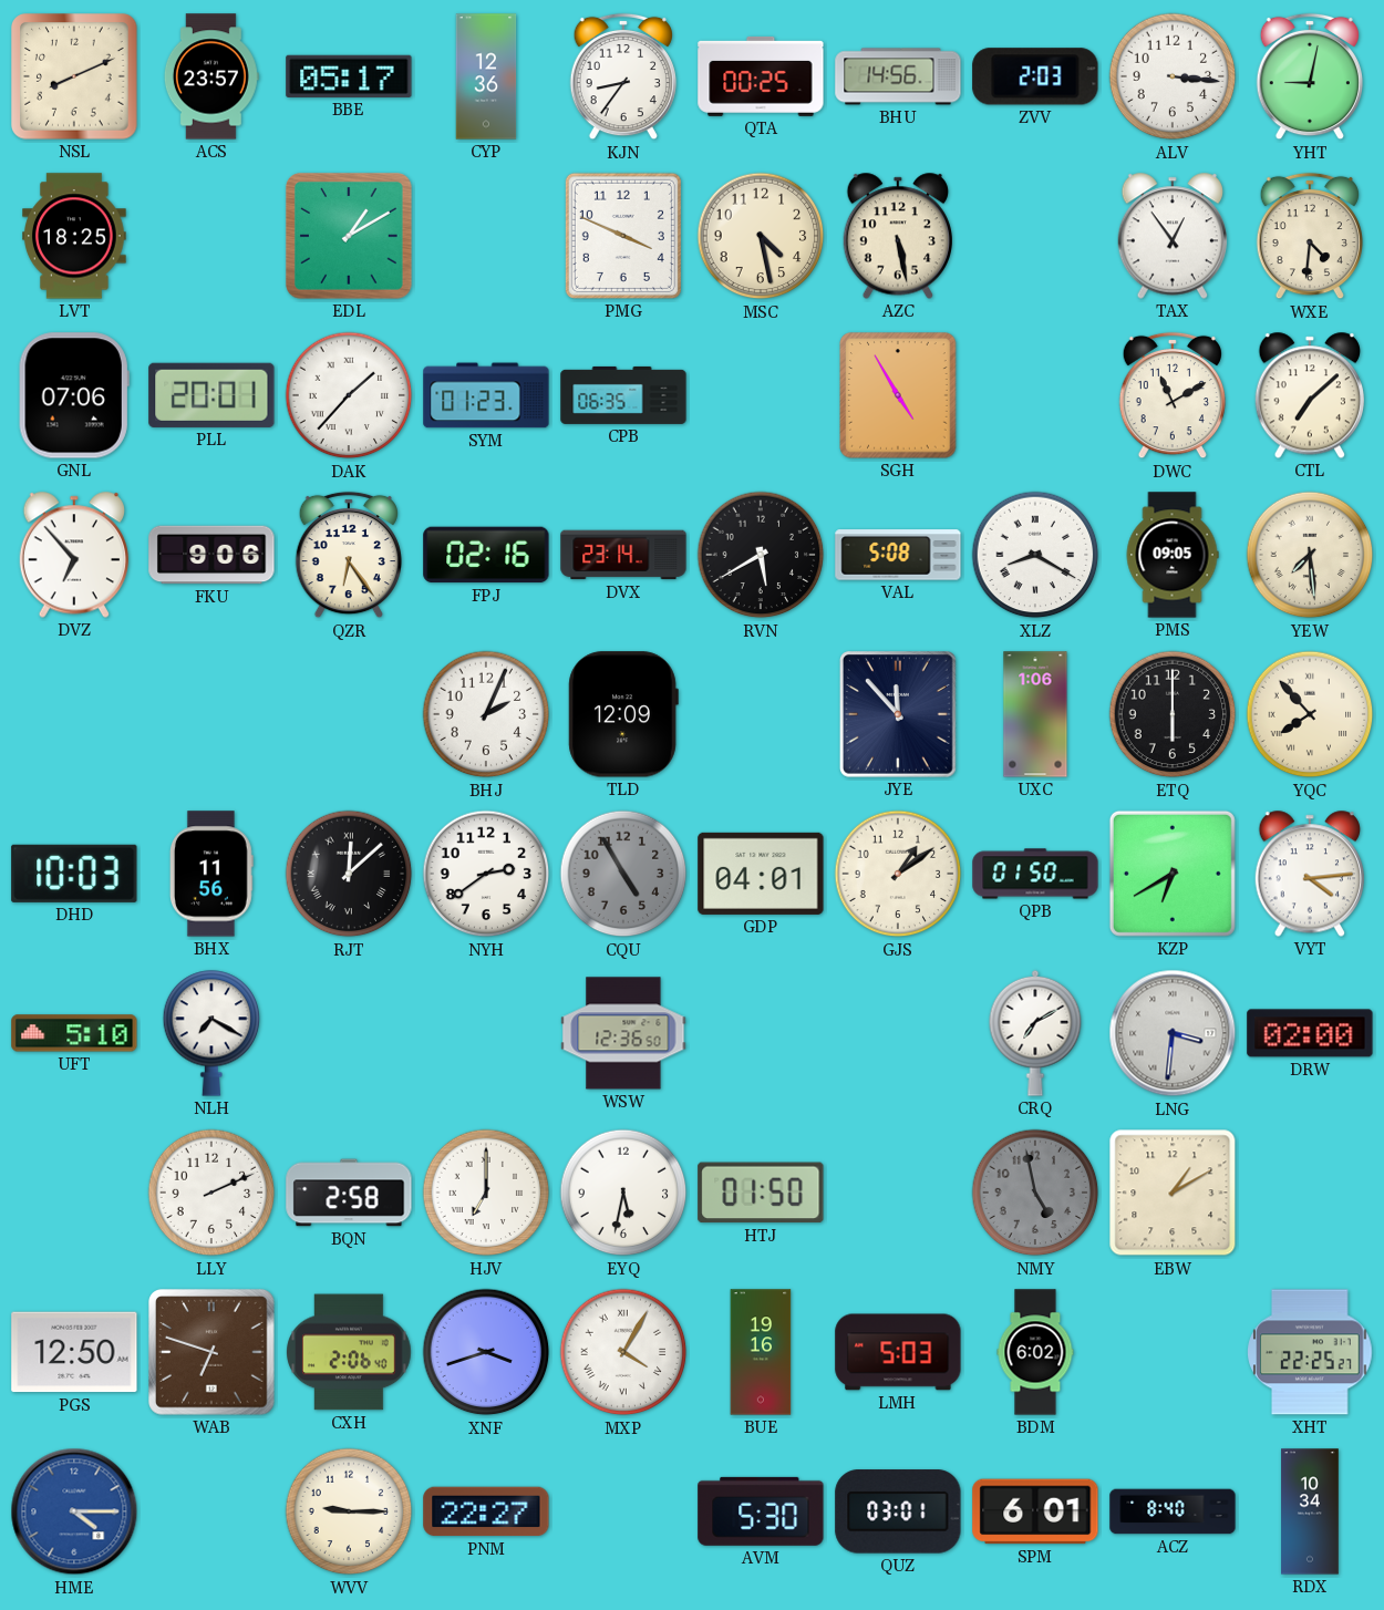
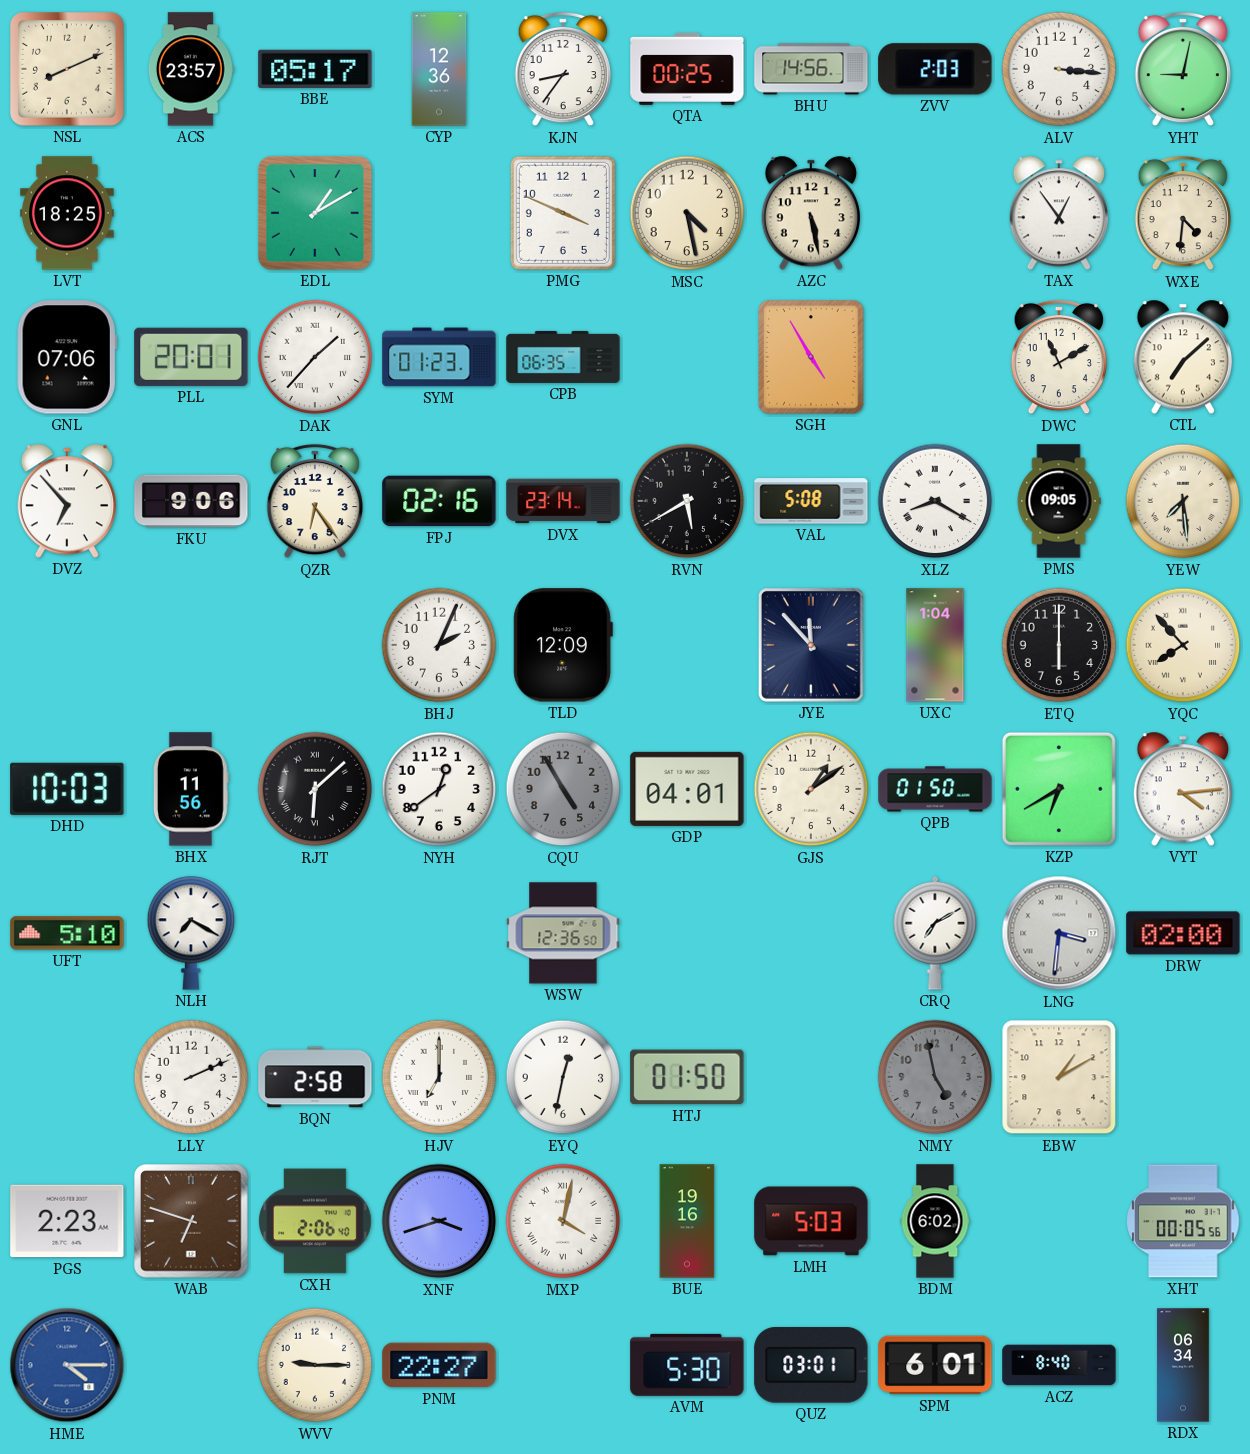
UXC: 1:06 -> 1:04
RJT: 12:08 -> 6:08
NYH: 2:39 -> 12:39
EYQ: 5:32 -> 12:32
PGS: 12:50 -> 2:23
MXP: 4:05 -> 4:02
XHT: 22:25 -> 00:05
RDX: 10:34 -> 06:34
